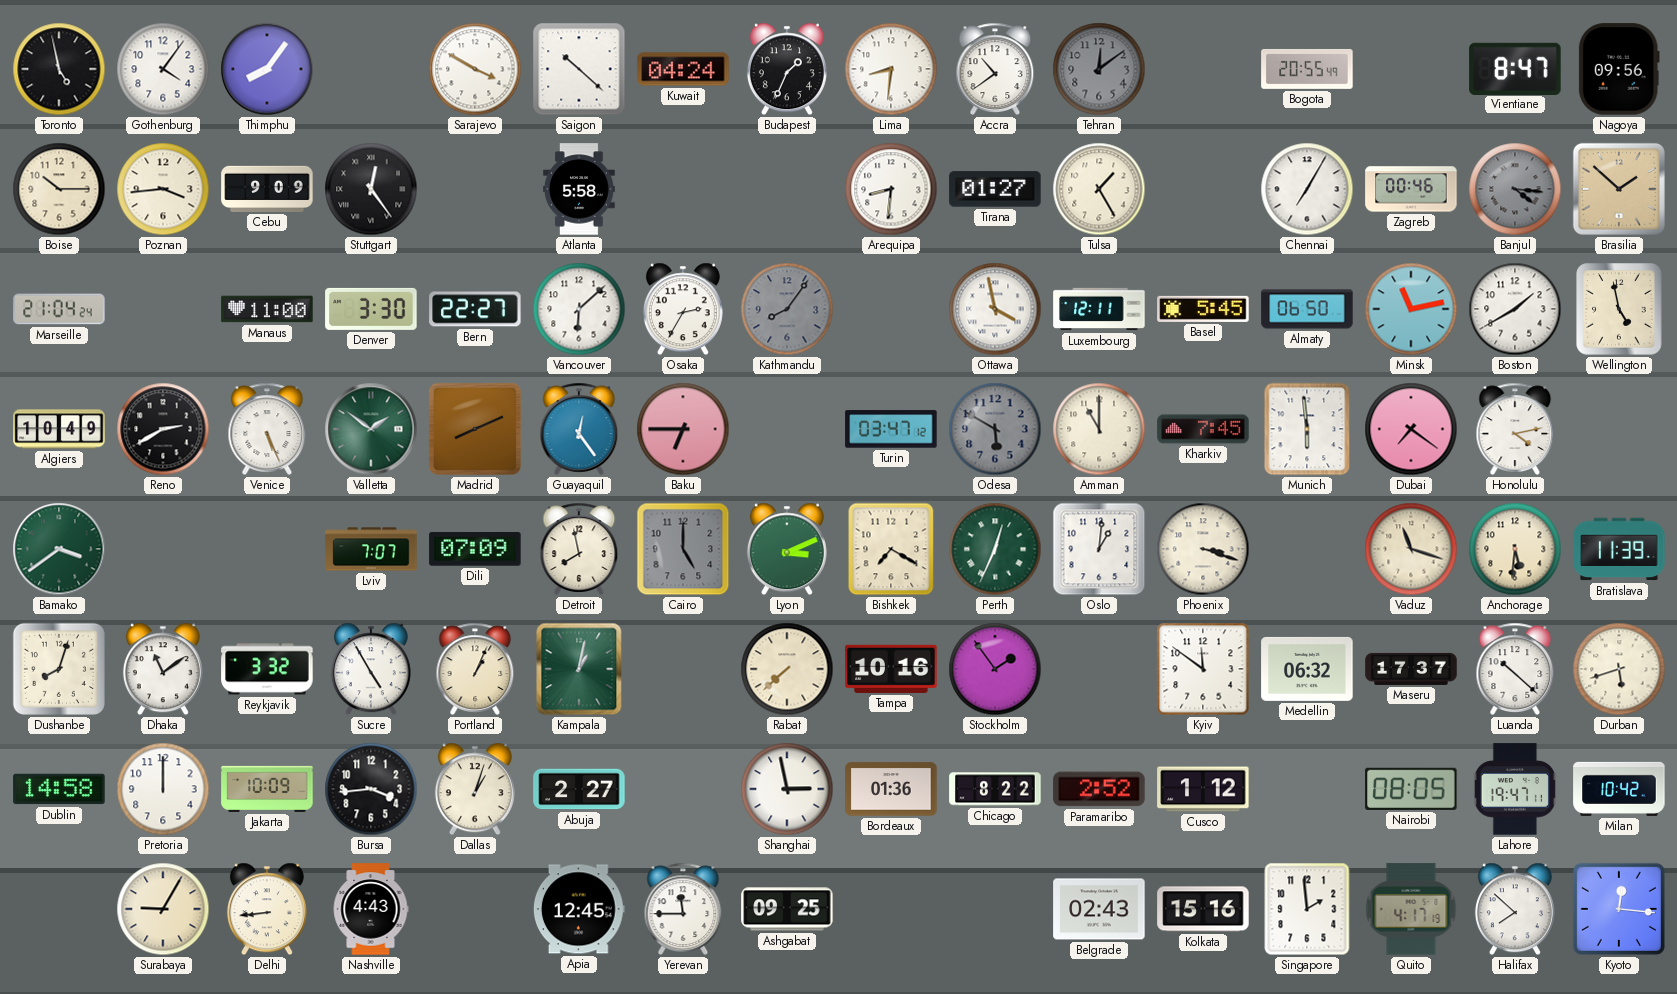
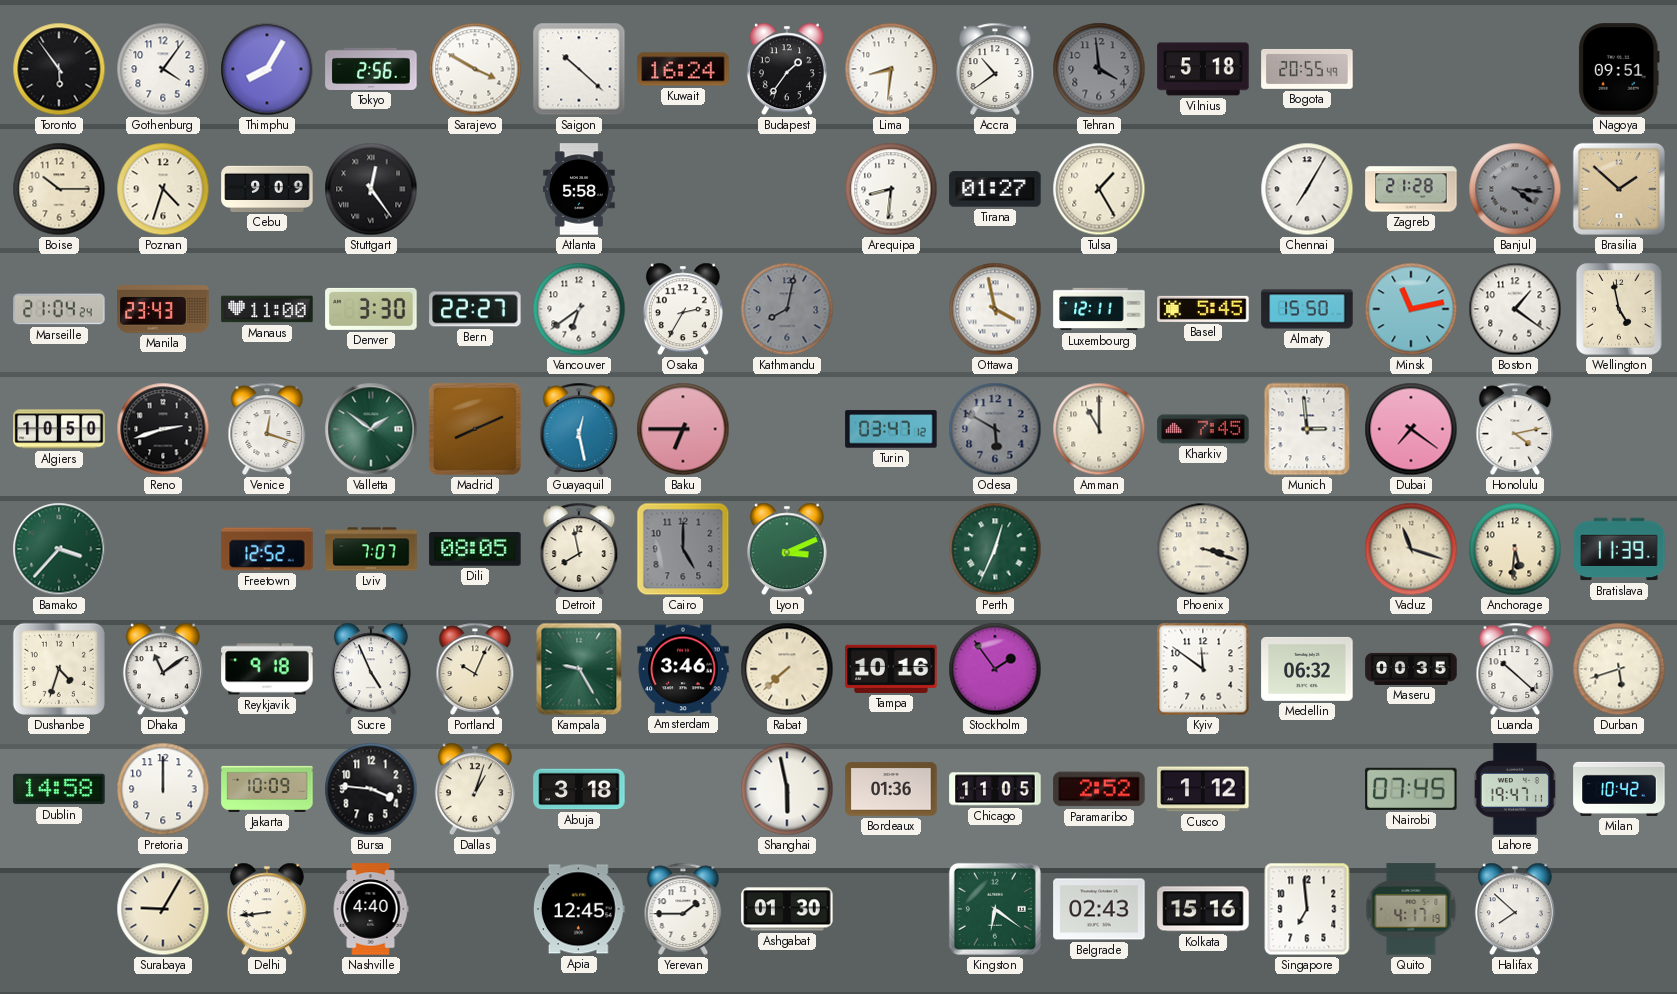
Toronto: 4:58 -> 5:54
Thimphu: 8:06 -> 8:05
Tokyo: none -> 2:56
Kuwait: 04:24 -> 16:24
Budapest: 1:34 -> 1:36
Tehran: 12:09 -> 3:59
Vilnius: none -> 5:18
Vientiane: 8:47 -> none
Nagoya: 09:56 -> 09:51
Poznan: 3:44 -> 4:33
Zagreb: 00:46 -> 21:28
Manila: none -> 23:43
Vancouver: 6:08 -> 6:39
Kathmandu: 8:06 -> 8:02
Almaty: 06:50 -> 15:50
Boston: 1:40 -> 1:21
Algiers: 10:49 -> 10:50
Reno: 2:40 -> 2:42
Venice: 5:26 -> 12:18
Guayaquil: 12:24 -> 12:28
Munich: 5:59 -> 2:59
Bamako: 3:39 -> 3:37
Freetown: none -> 12:52
Dili: 07:09 -> 08:05
Bishkek: 7:20 -> none
Oslo: 1:01 -> none
Dushanbe: 8:03 -> 4:33
Reykjavik: 3:32 -> 9:18
Sucre: 4:55 -> 4:56
Portland: 1:04 -> 10:04
Kampala: 1:02 -> 9:25
Amsterdam: none -> 3:46
Maseru: 17:37 -> 00:35
Bursa: 3:44 -> 3:46
Abuja: 2:27 -> 3:18
Shanghai: 2:58 -> 5:58
Chicago: 8:22 -> 11:05
Nairobi: 08:05 -> 07:45
Nashville: 4:43 -> 4:40
Yerevan: 11:45 -> 1:45
Ashgabat: 09:25 -> 01:30
Kingston: none -> 6:21
Singapore: 1:59 -> 6:59
Kyoto: 12:16 -> none
